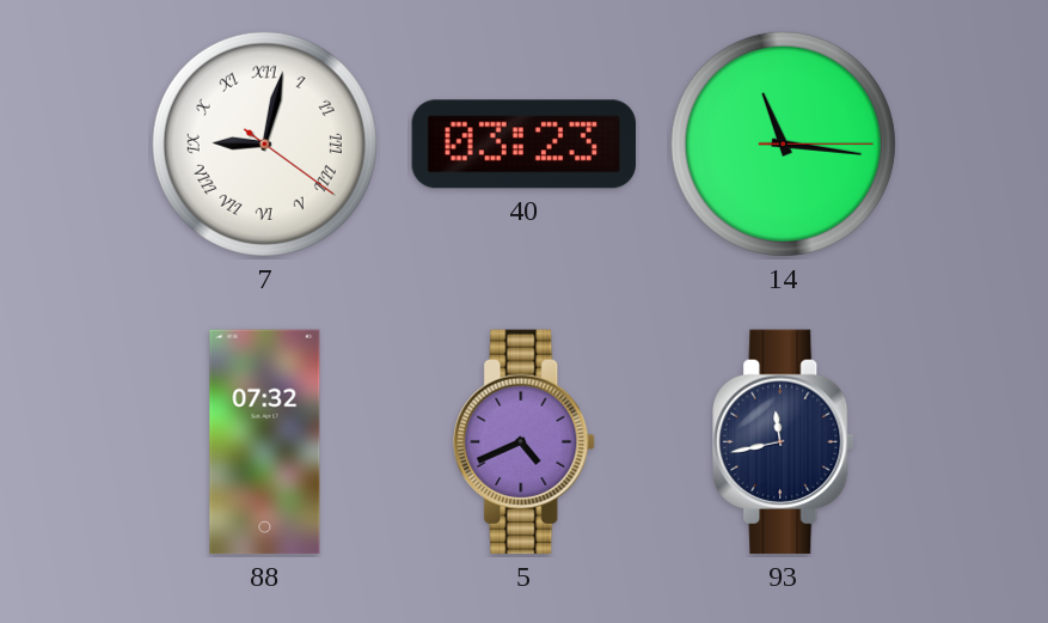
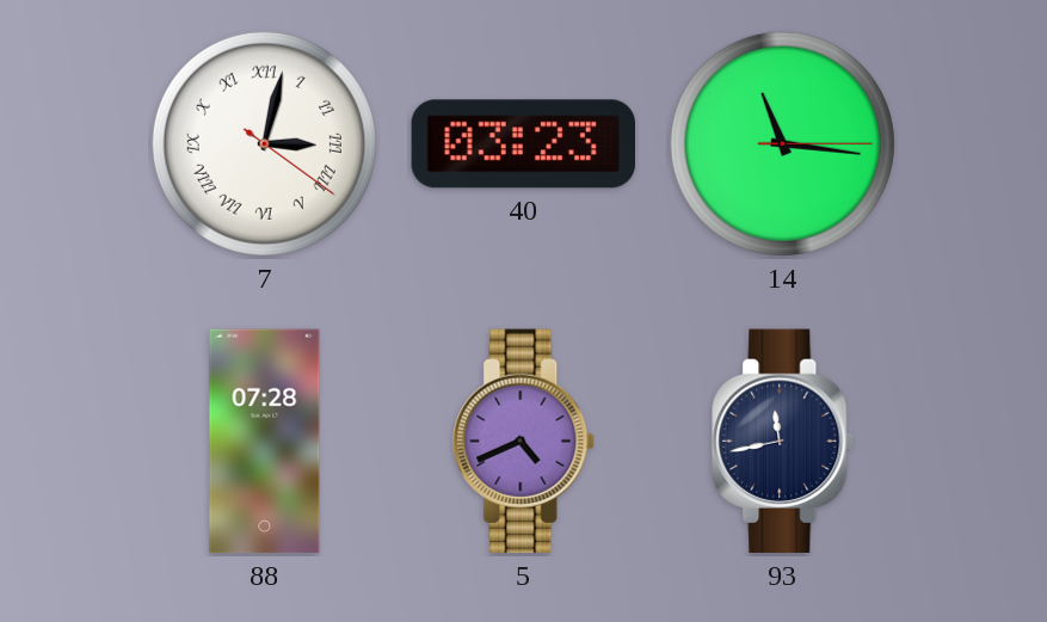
7: 9:02 -> 3:02
88: 07:32 -> 07:28
